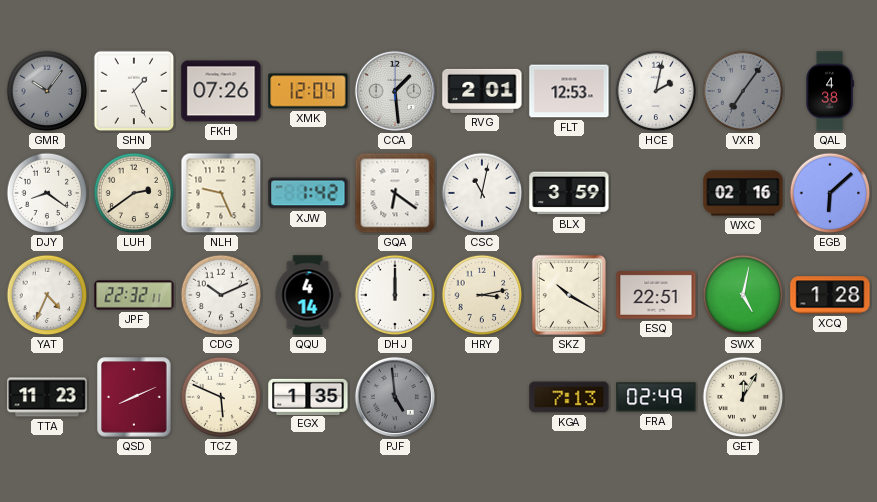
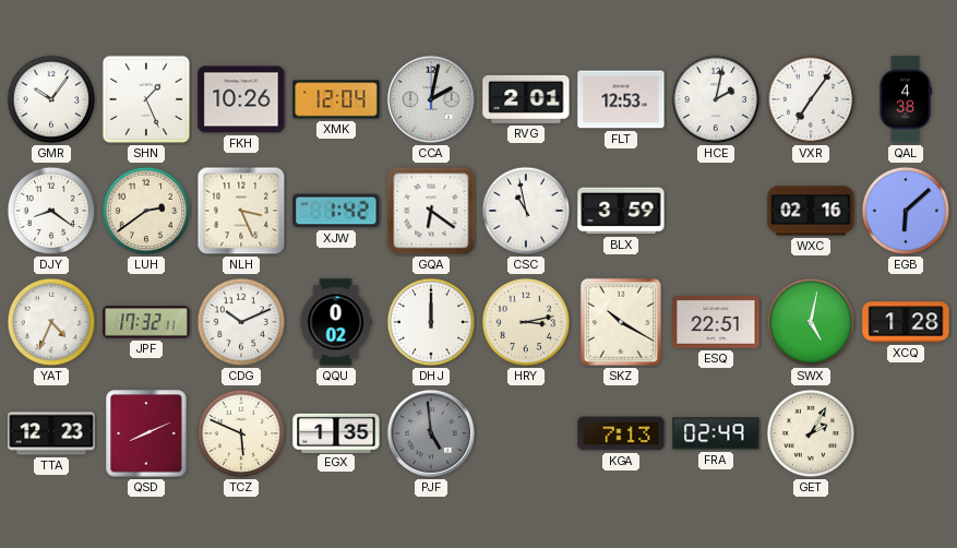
GMR dial: grey -> white
FKH: 07:26 -> 10:26
CCA: 1:29 -> 2:02
VXR dial: grey -> white
NLH: 9:26 -> 3:26
CSC: 11:02 -> 10:58
JPF: 22:32 -> 17:32
QQU: 4:14 -> 0:02
TTA: 11:23 -> 12:23
GET: 12:05 -> 2:05
